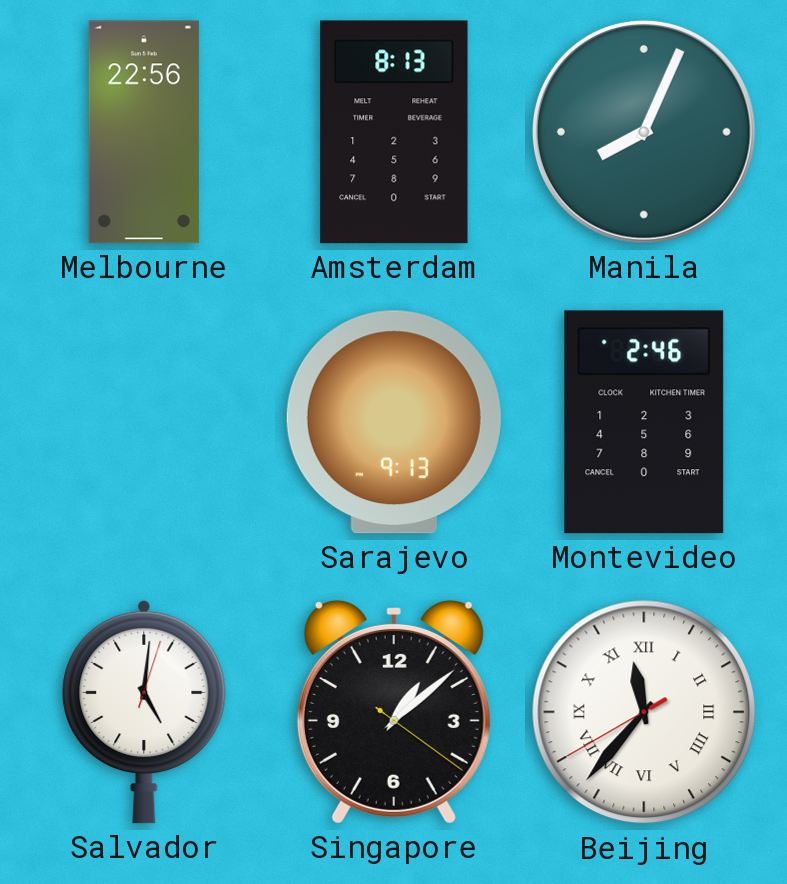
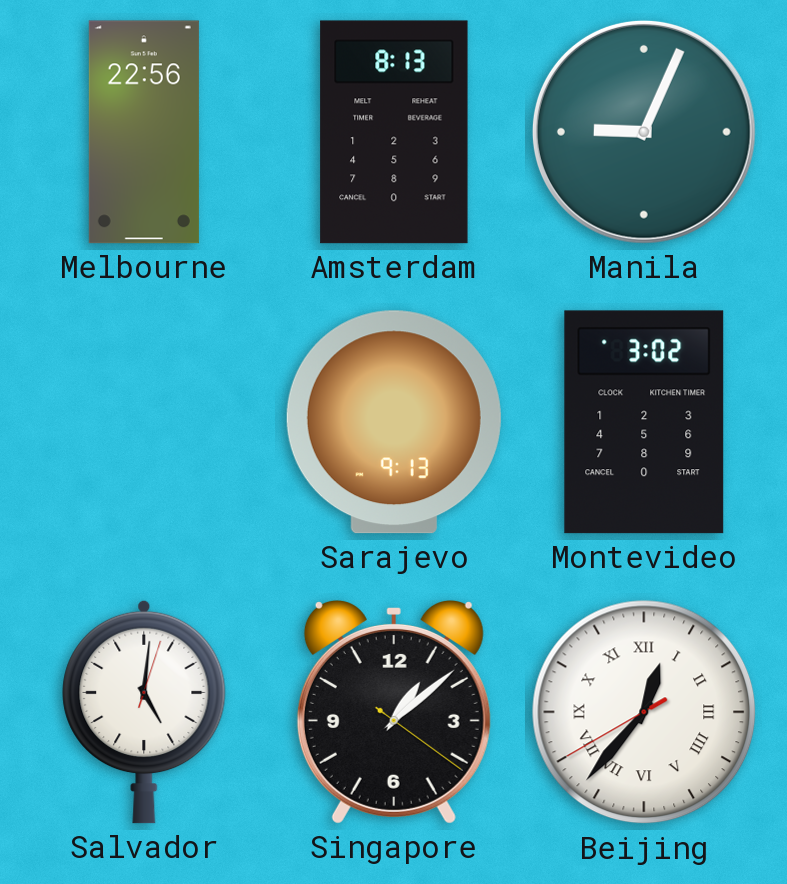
Manila: 8:04 -> 9:04
Montevideo: 2:46 -> 3:02
Beijing: 11:36 -> 12:36
